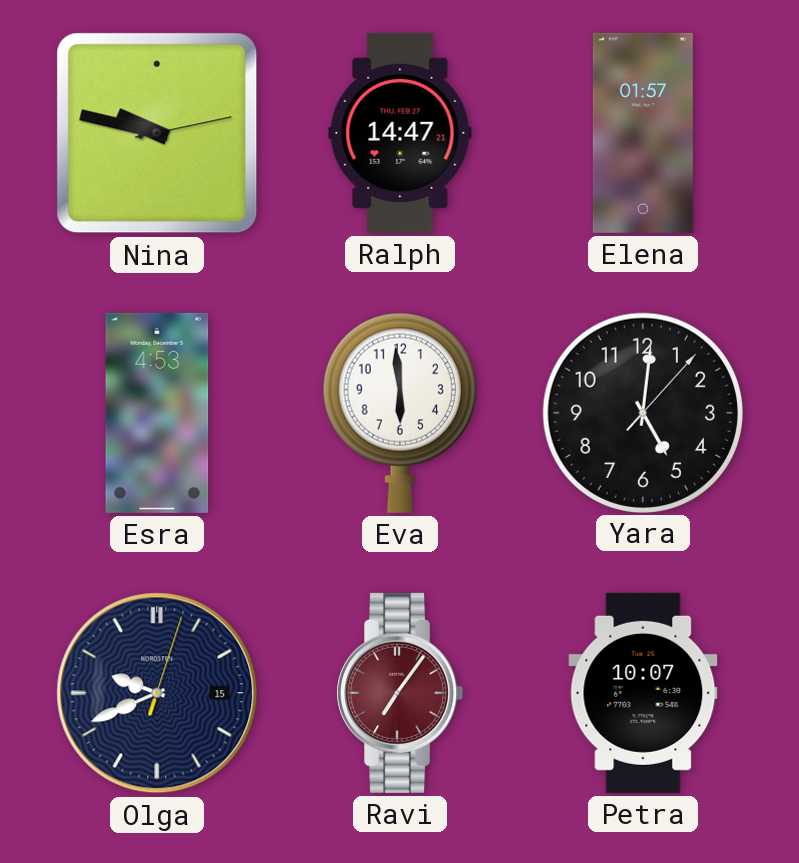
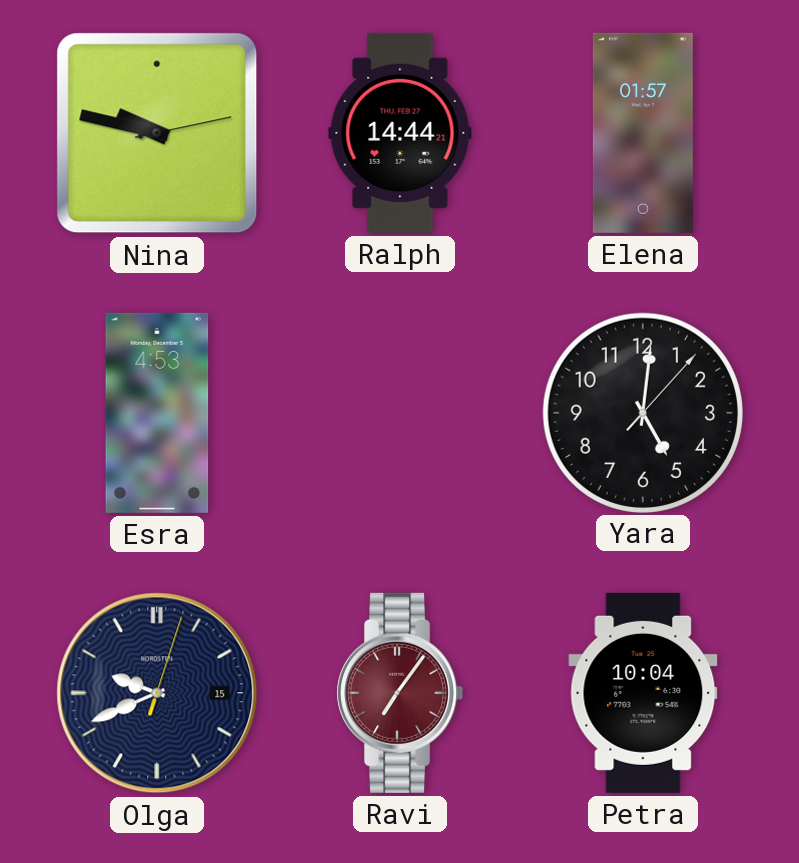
Ralph: 14:47 -> 14:44
Eva: 5:59 -> none
Petra: 10:07 -> 10:04
